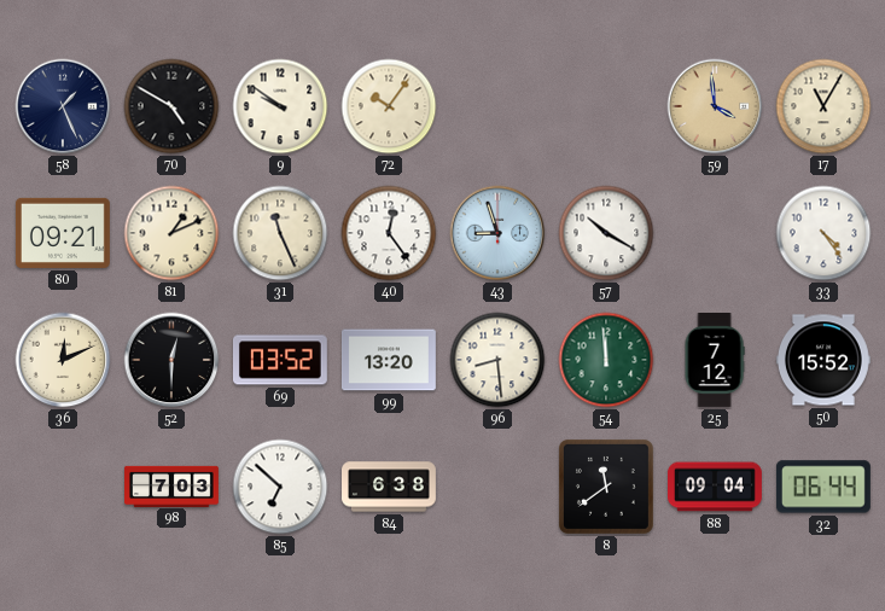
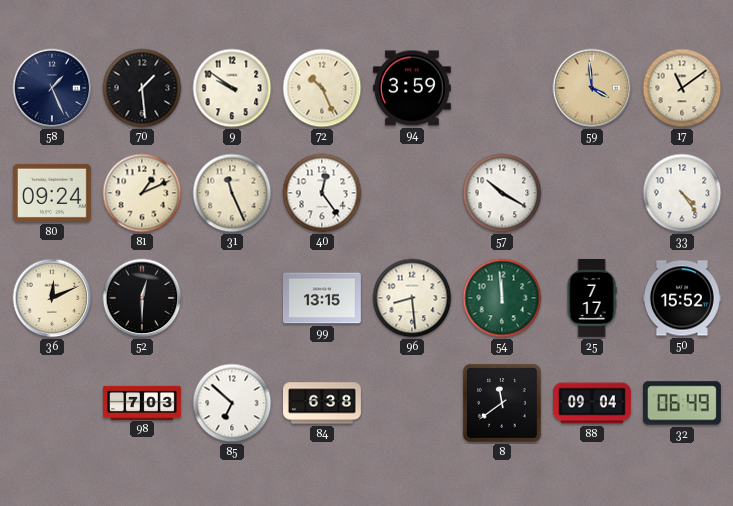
70: 4:50 -> 1:29
72: 10:06 -> 10:26
94: none -> 3:59
17: 11:05 -> 11:09
80: 09:21 -> 09:24
43: 8:57 -> none
69: 03:52 -> none
99: 13:20 -> 13:15
25: 7:12 -> 7:17
32: 06:44 -> 06:49
